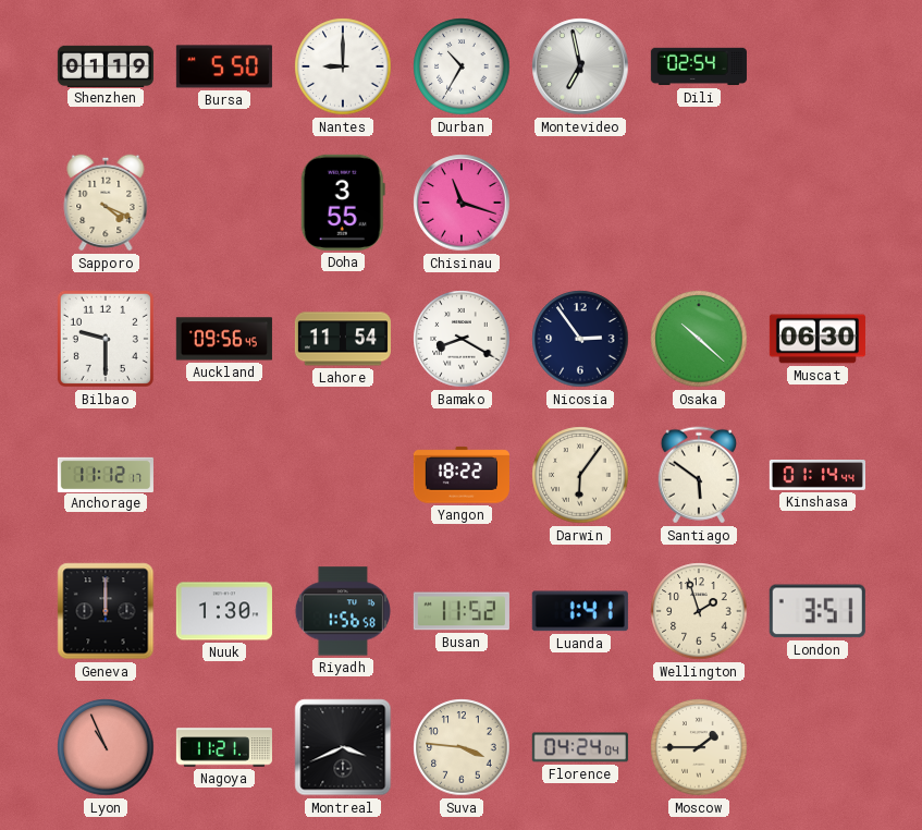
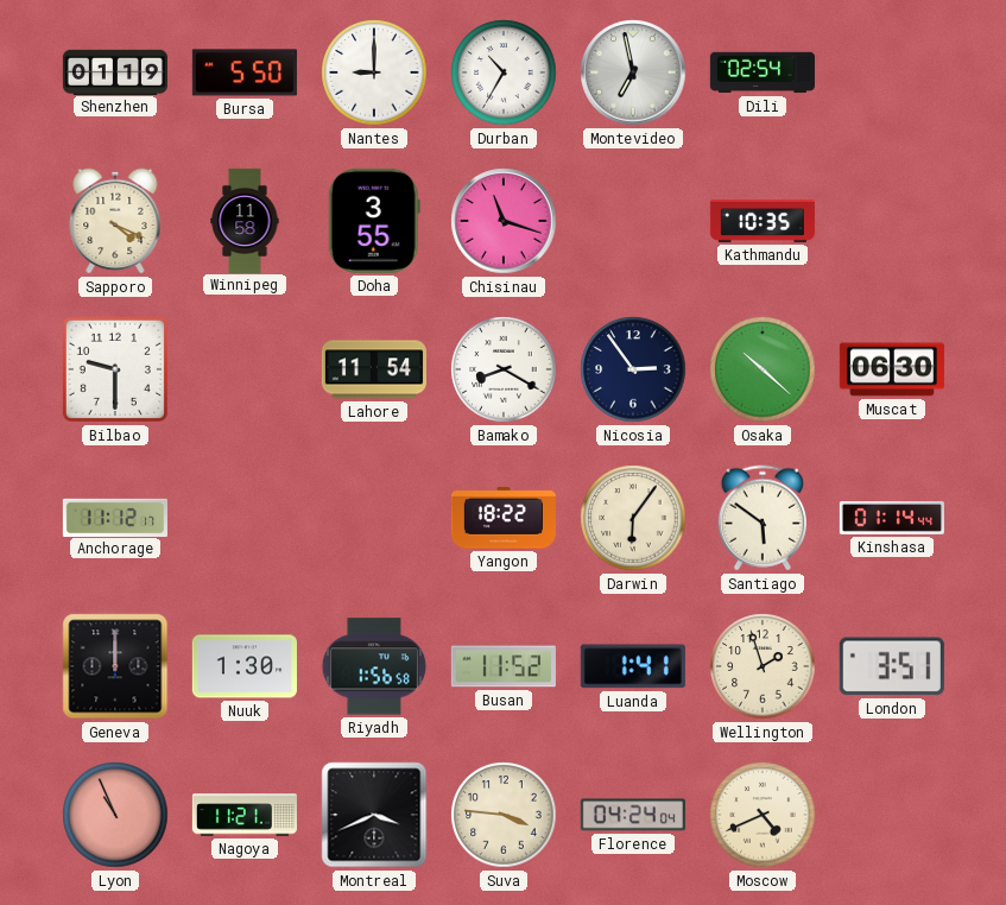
Winnipeg: none -> 11:58
Kathmandu: none -> 10:35
Auckland: 09:56 -> none
Moscow: 1:45 -> 4:41
